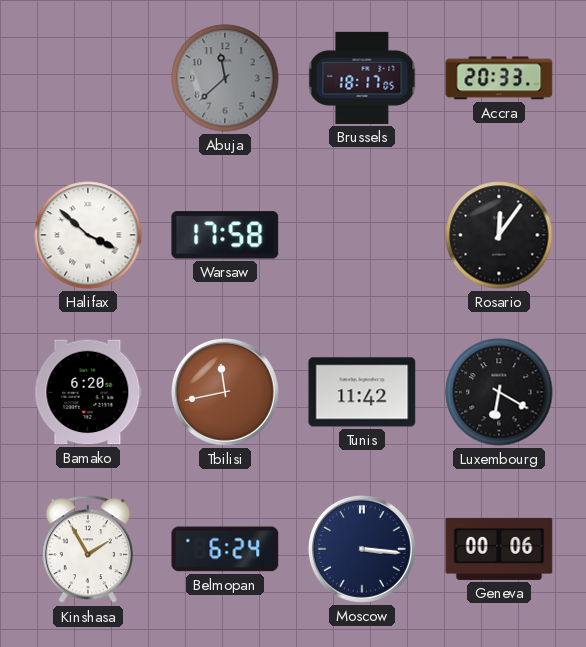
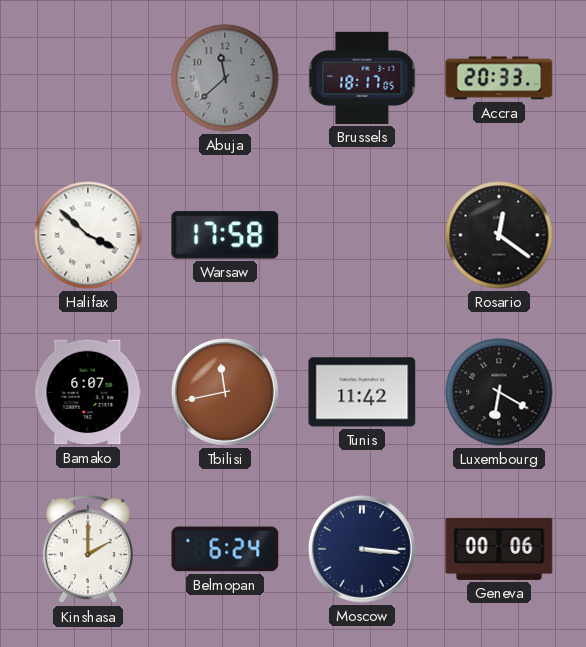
Rosario: 12:06 -> 12:21
Bamako: 6:20 -> 6:07
Kinshasa: 1:55 -> 2:00
